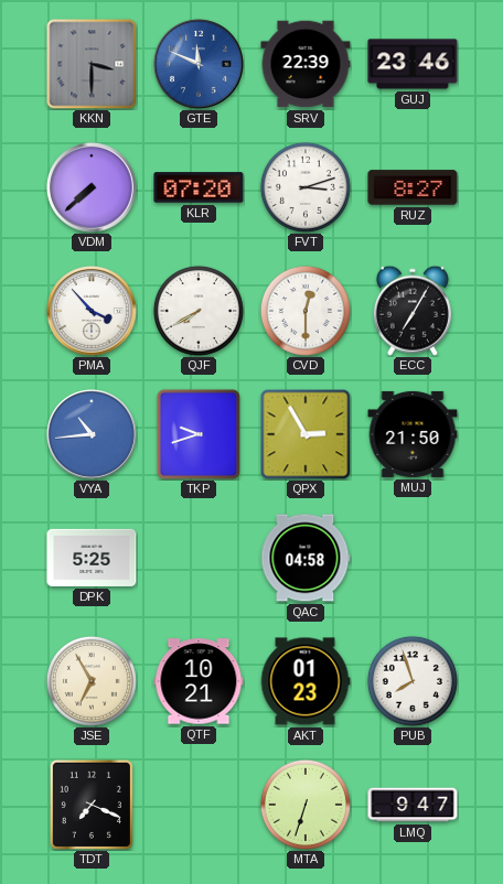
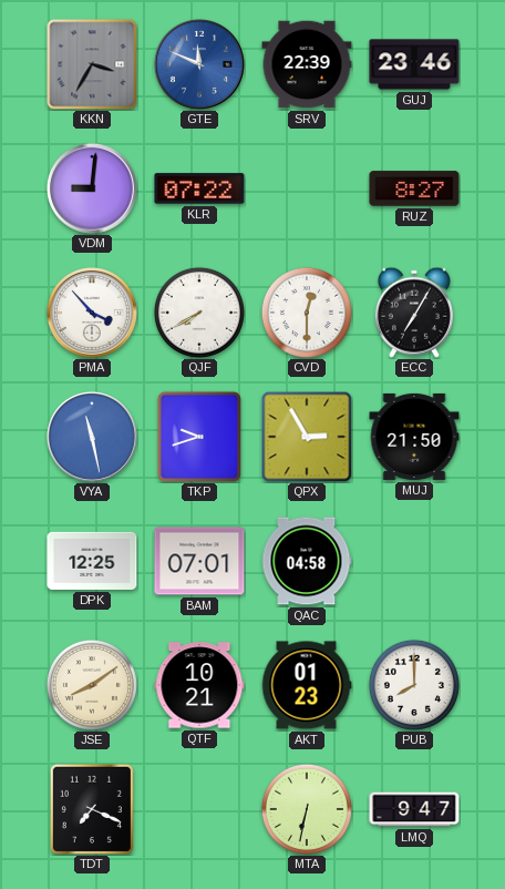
KKN: 3:30 -> 3:35
VDM: 7:38 -> 9:01
KLR: 07:20 -> 07:22
FVT: 3:12 -> none
VYA: 10:44 -> 11:28
DPK: 5:25 -> 12:25
BAM: none -> 07:01
JSE: 6:55 -> 8:09
PUB: 7:57 -> 8:00
MTA: 6:33 -> 6:32
